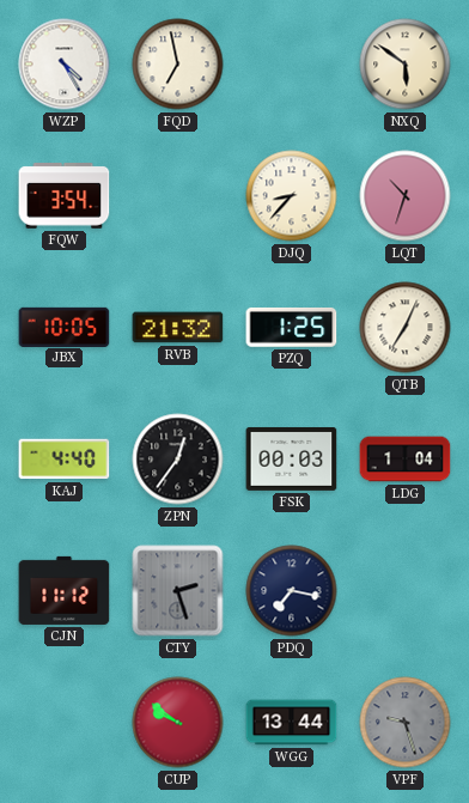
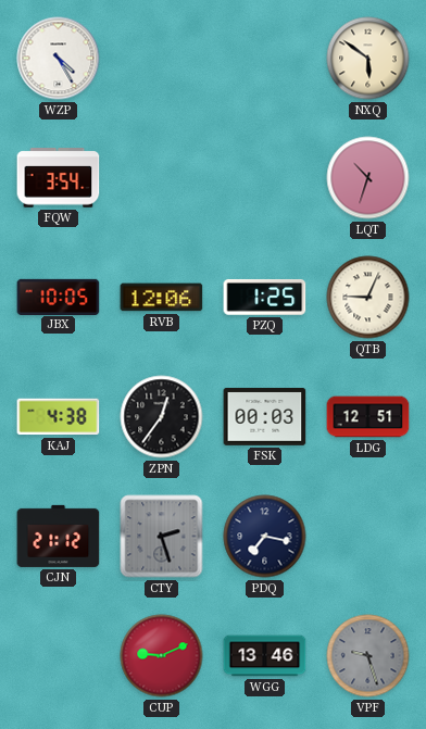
FQD: 6:58 -> none
DJQ: 8:37 -> none
RVB: 21:32 -> 12:06
QTB: 7:04 -> 9:04
KAJ: 4:40 -> 4:38
LDG: 1:04 -> 12:51
CJN: 11:12 -> 21:12
CUP: 9:51 -> 9:11
WGG: 13:44 -> 13:46
